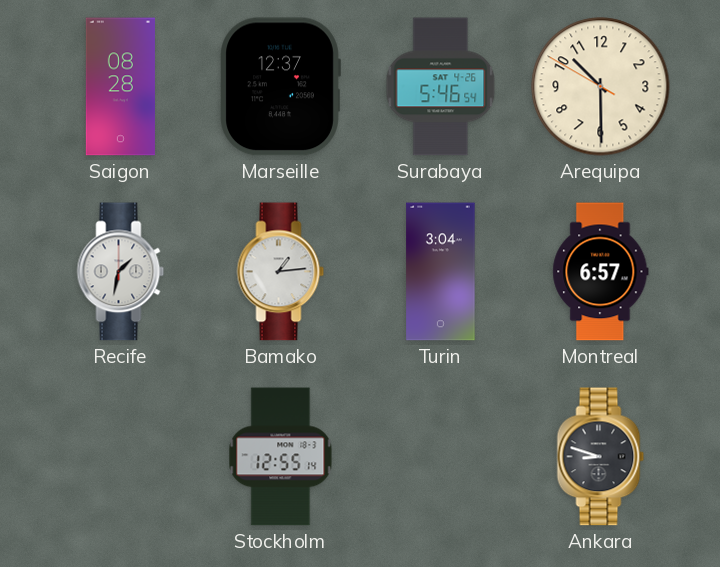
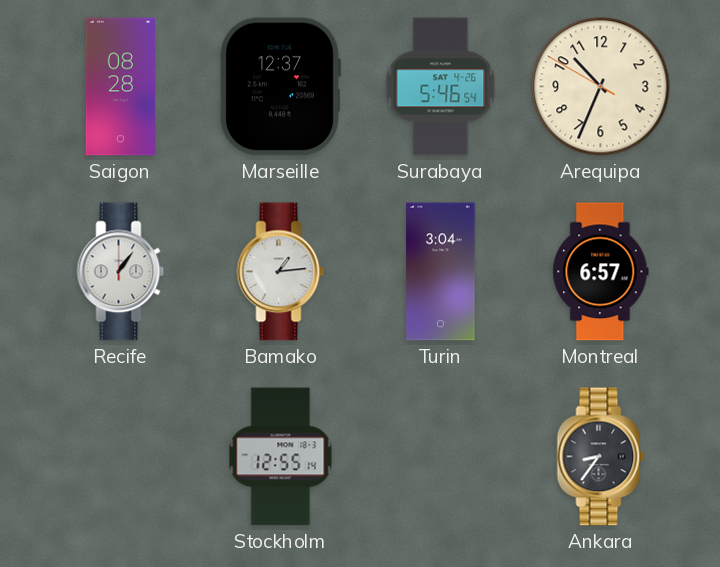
Arequipa: 10:29 -> 10:33
Recife: 1:32 -> 1:06
Ankara: 8:48 -> 8:36
